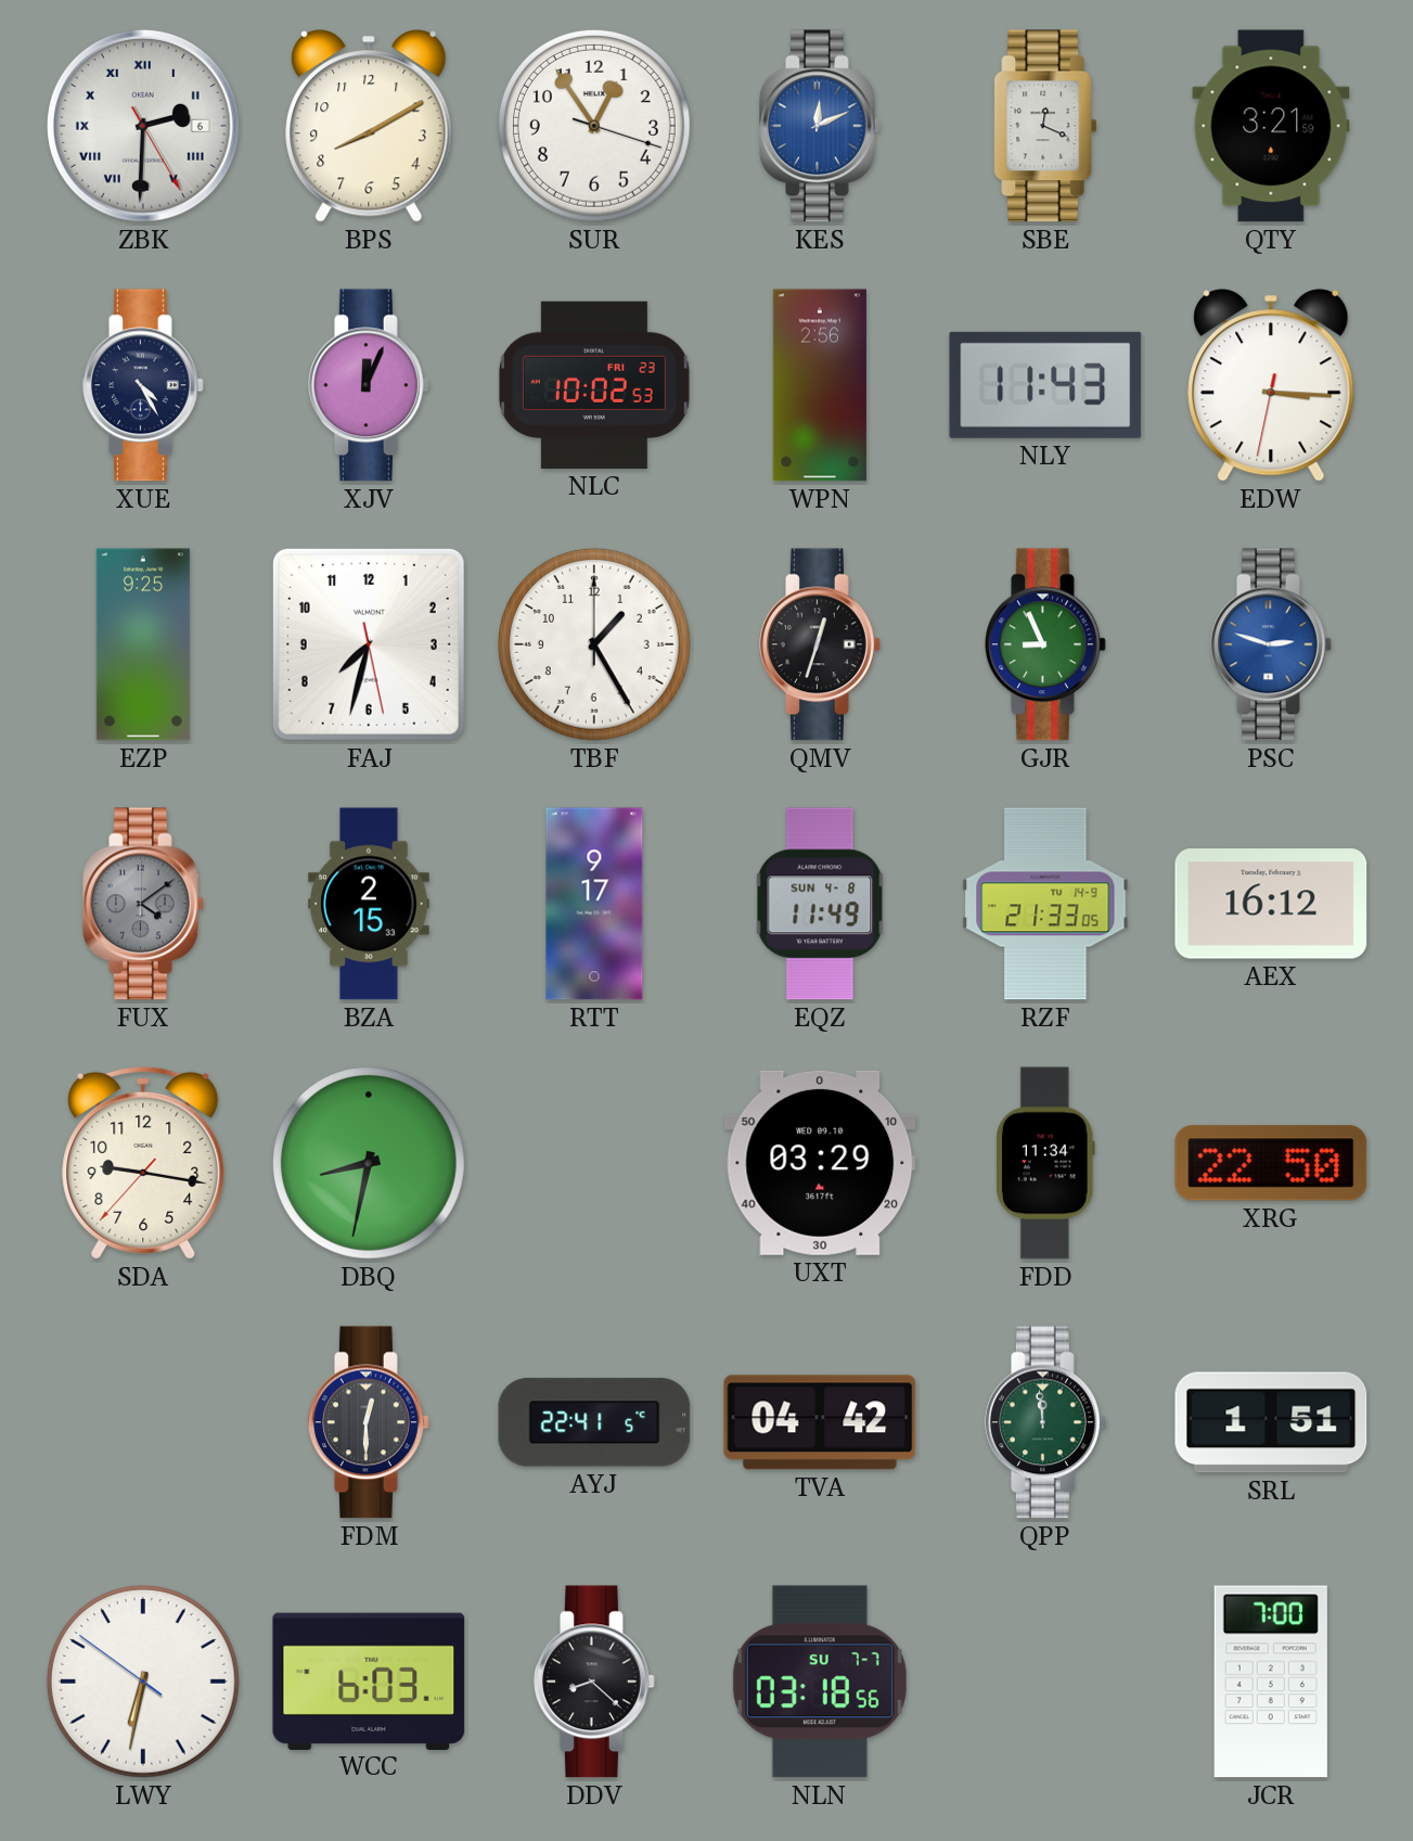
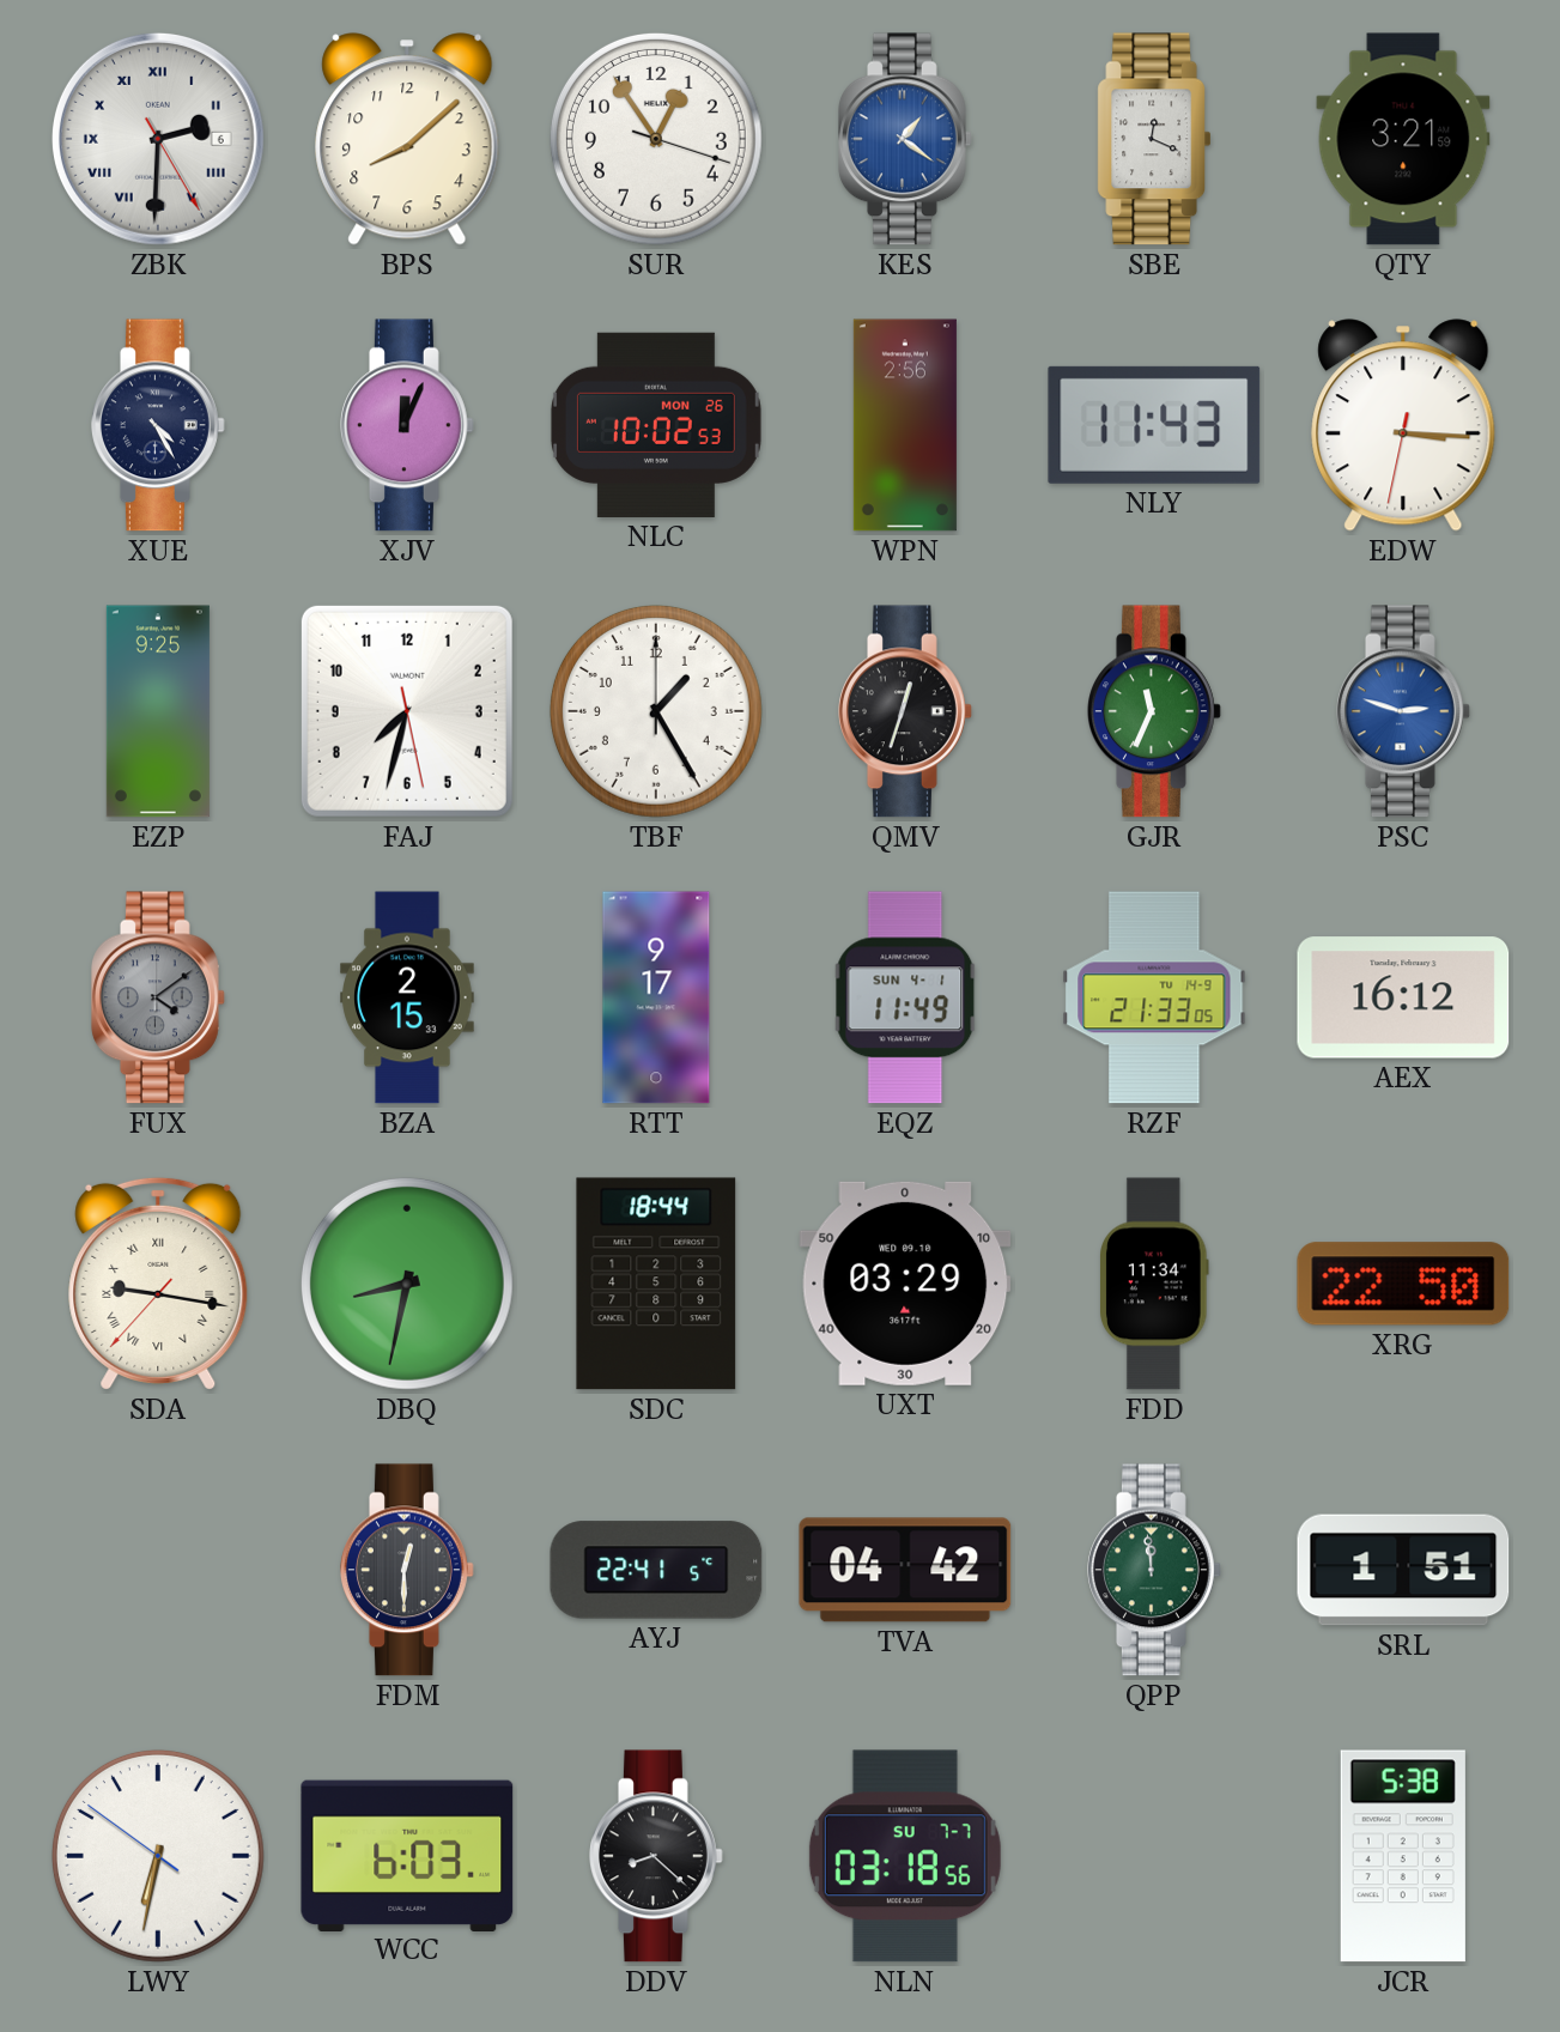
BPS: 8:10 -> 8:08
KES: 12:11 -> 1:21
NLC date: FRI 23 -> MON 26
GJR: 8:56 -> 11:34
EQZ date: SUN 4-8 -> SUN 4-1
SDA numerals: Arabic -> Roman
SDC: none -> 18:44
JCR: 7:00 -> 5:38
